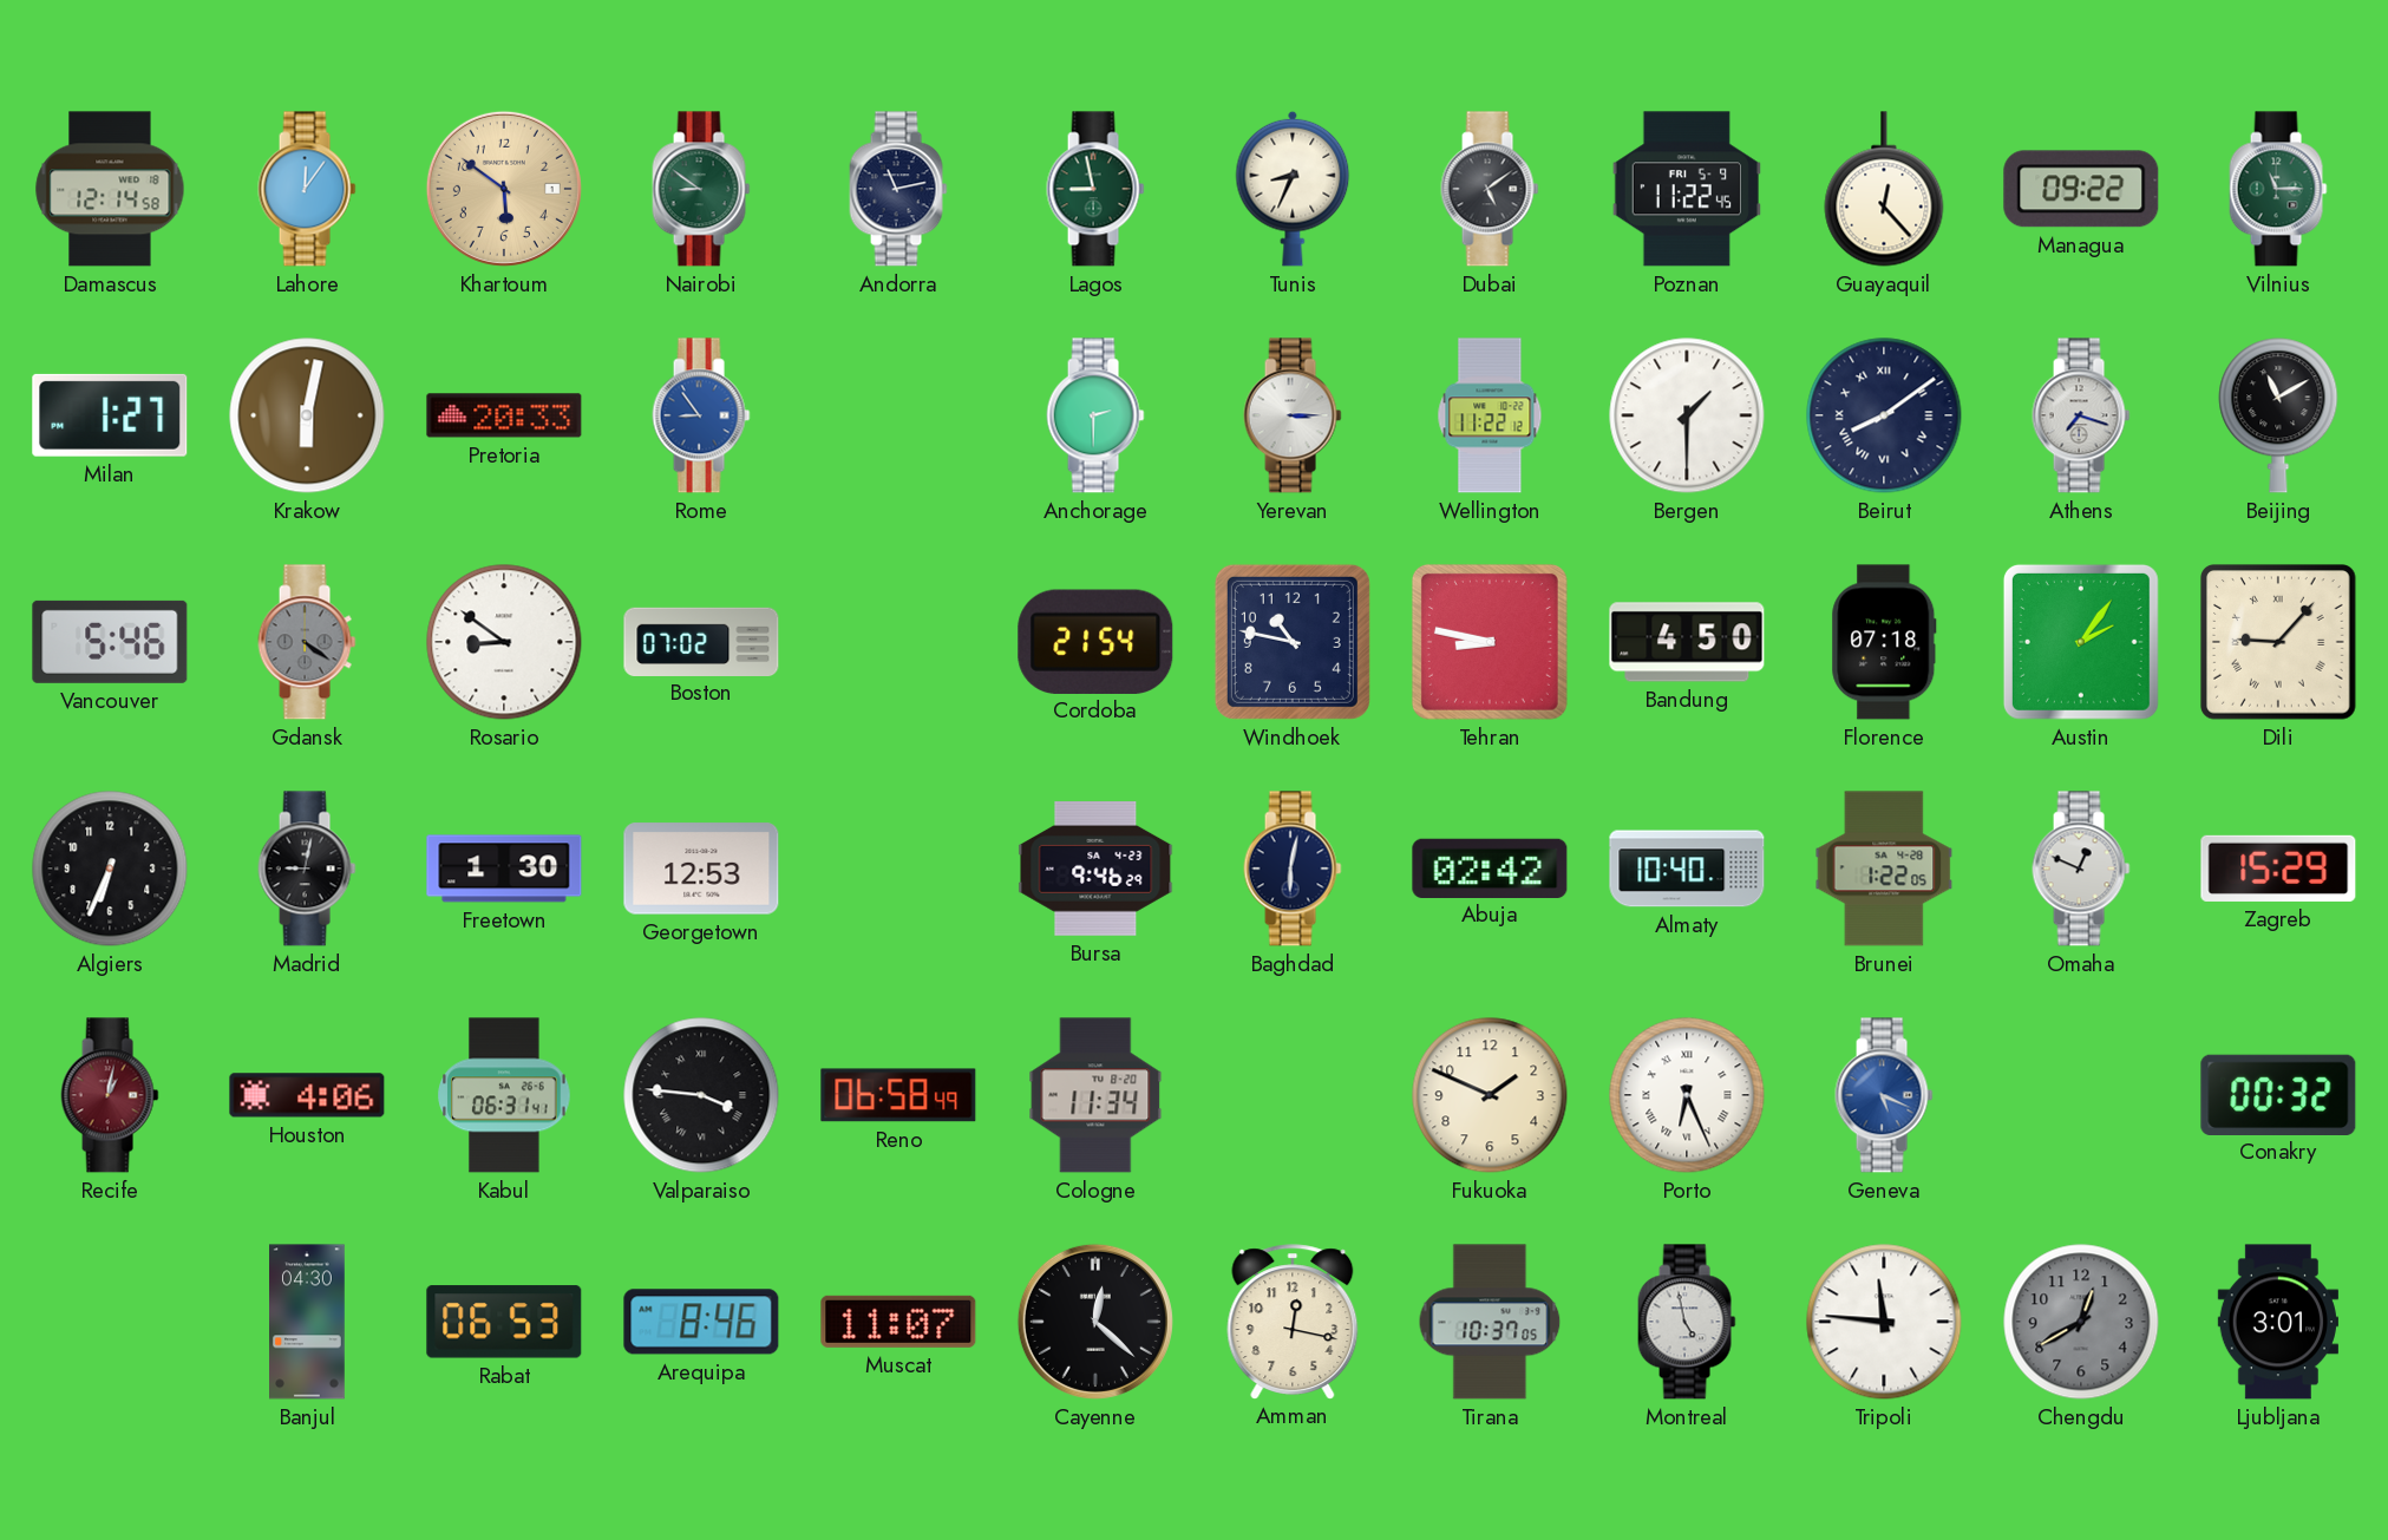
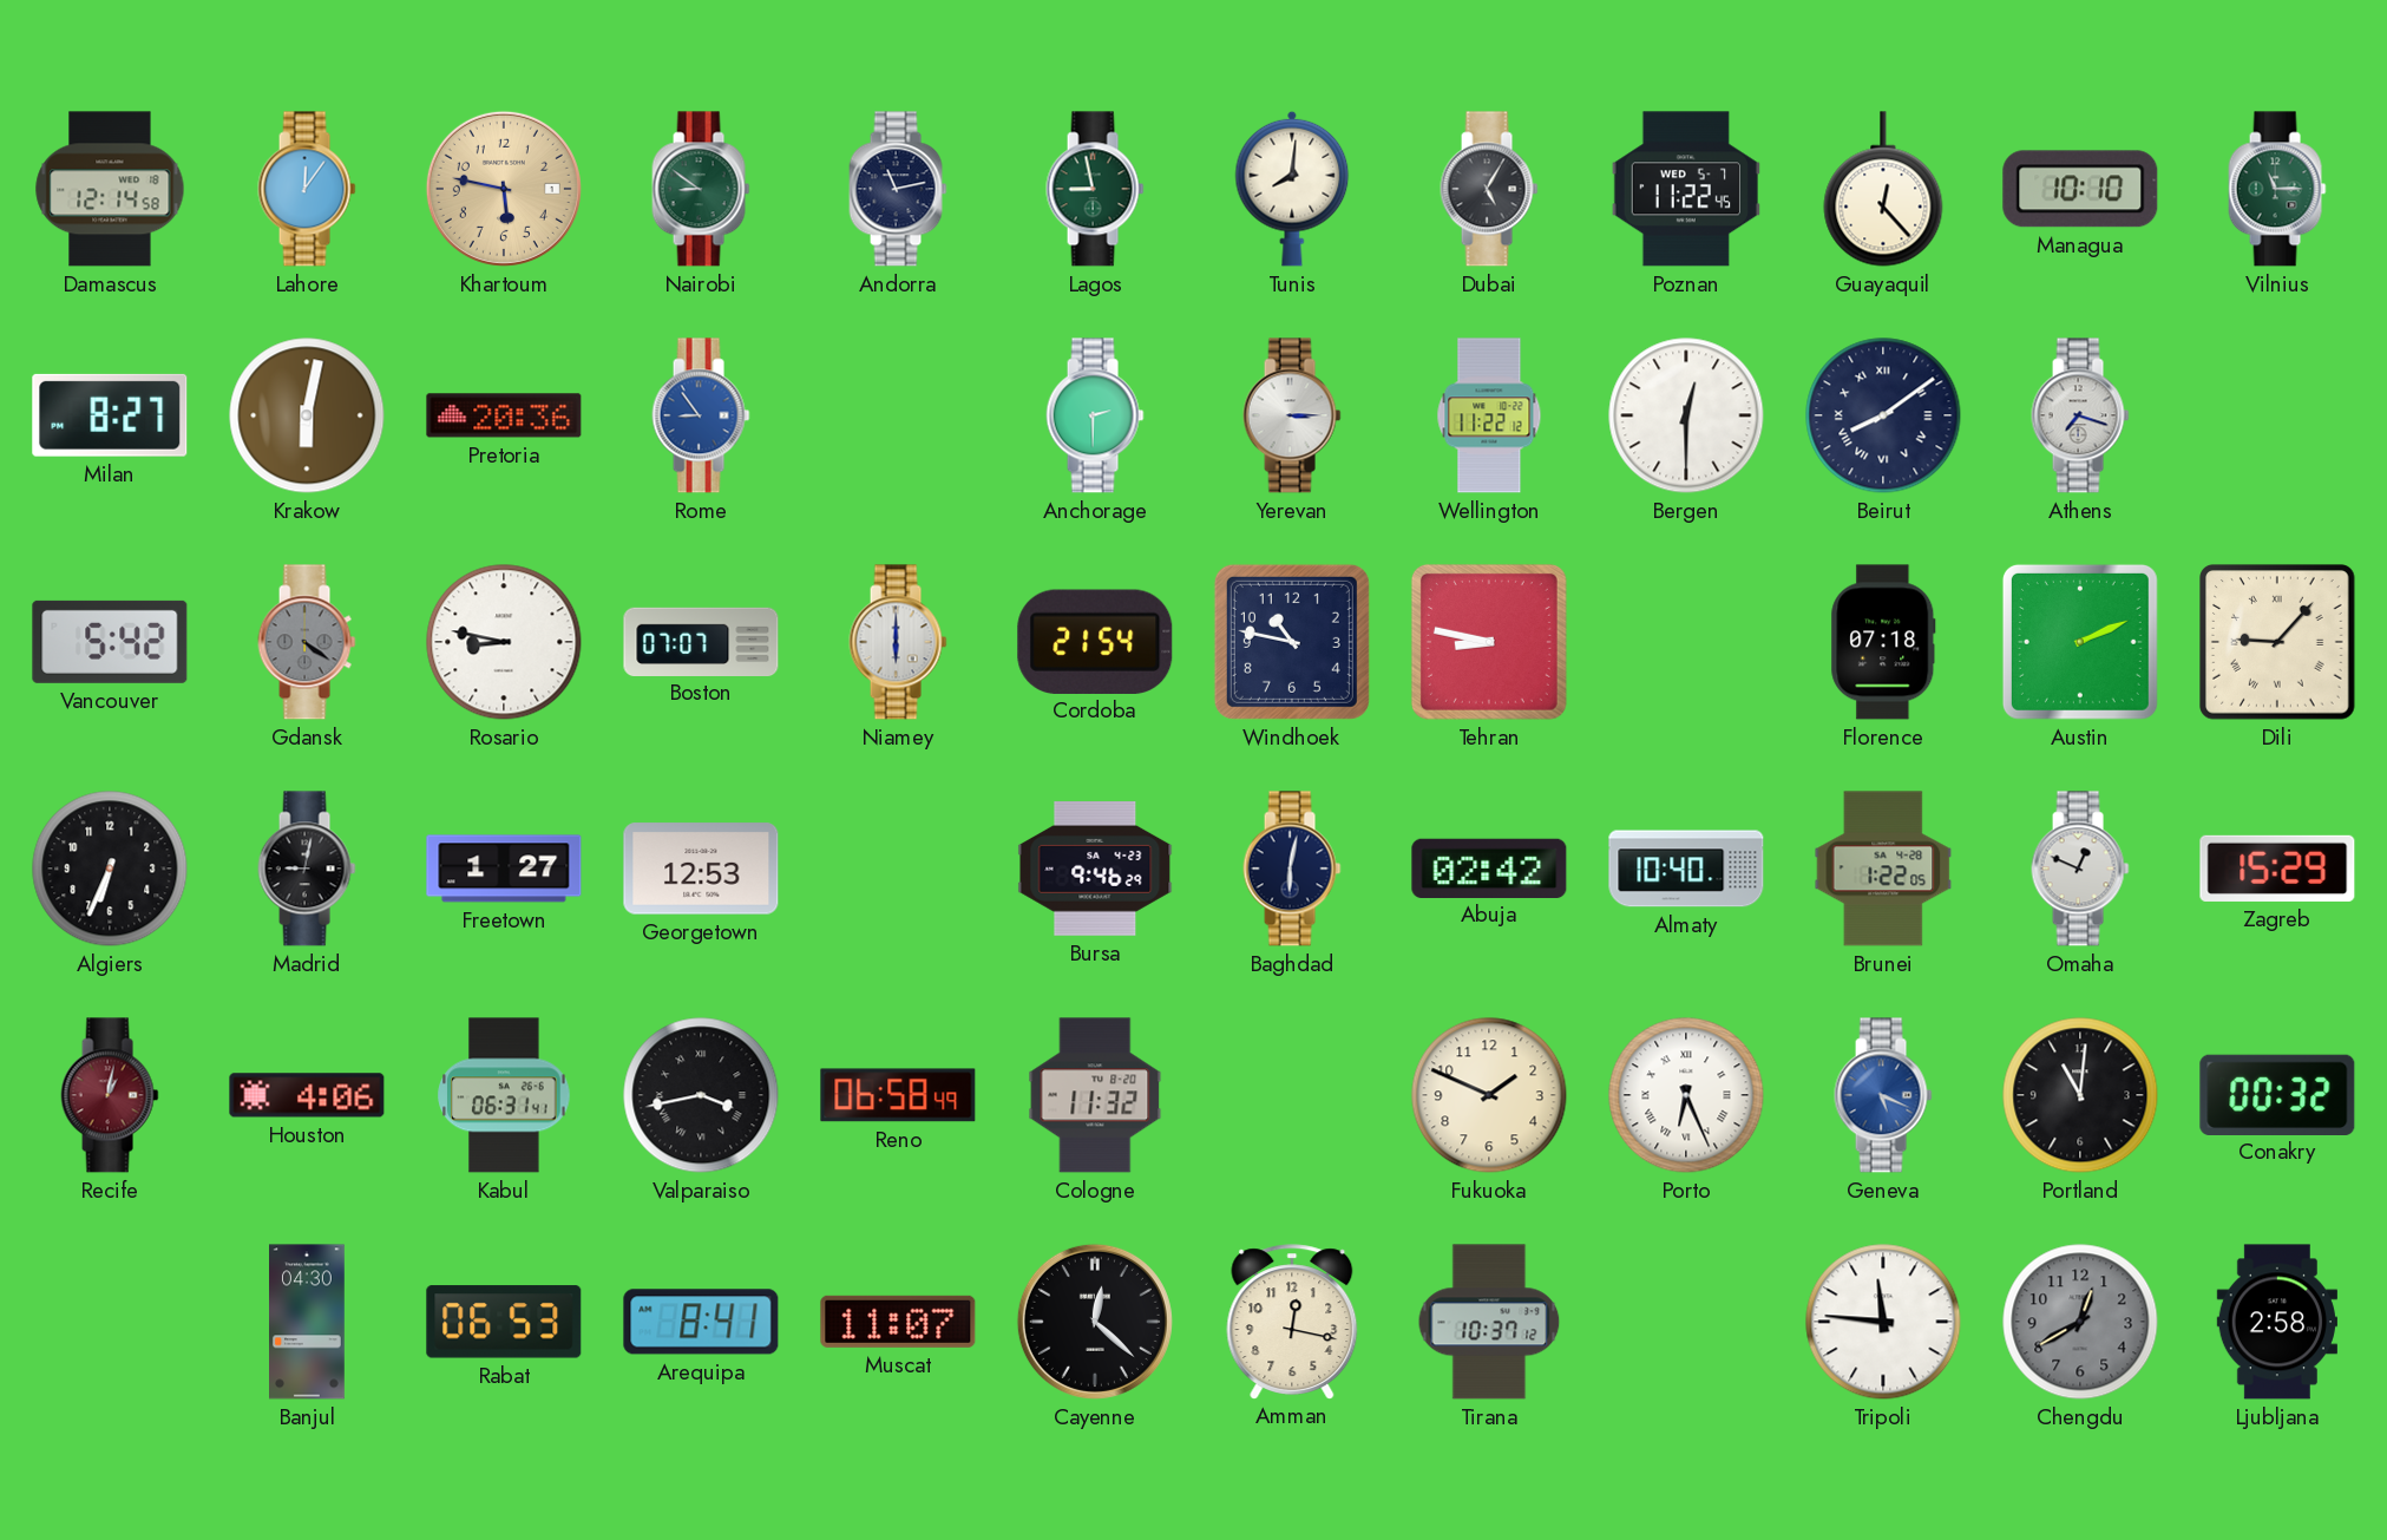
Khartoum: 5:51 -> 5:47
Tunis: 8:34 -> 8:01
Dubai: 5:09 -> 5:05
Poznan date: FRI 5-9 -> WED 5-7
Managua: 09:22 -> 10:10
Milan: 1:27 -> 8:27
Pretoria: 20:33 -> 20:36
Bergen: 1:30 -> 12:30
Beijing: 11:10 -> none
Vancouver: 5:46 -> 5:42
Rosario: 8:51 -> 8:47
Boston: 07:02 -> 07:07
Niamey: none -> 6:00
Bandung: 4:50 -> none
Austin: 2:06 -> 2:11
Freetown: 1:30 -> 1:27
Valparaiso: 3:46 -> 3:43
Cologne: 11:34 -> 11:32
Portland: none -> 11:01
Arequipa: 8:46 -> 8:41
Tirana: 10:37:05 -> 10:37:12
Montreal: 4:58 -> none
Ljubljana: 3:01 -> 2:58
